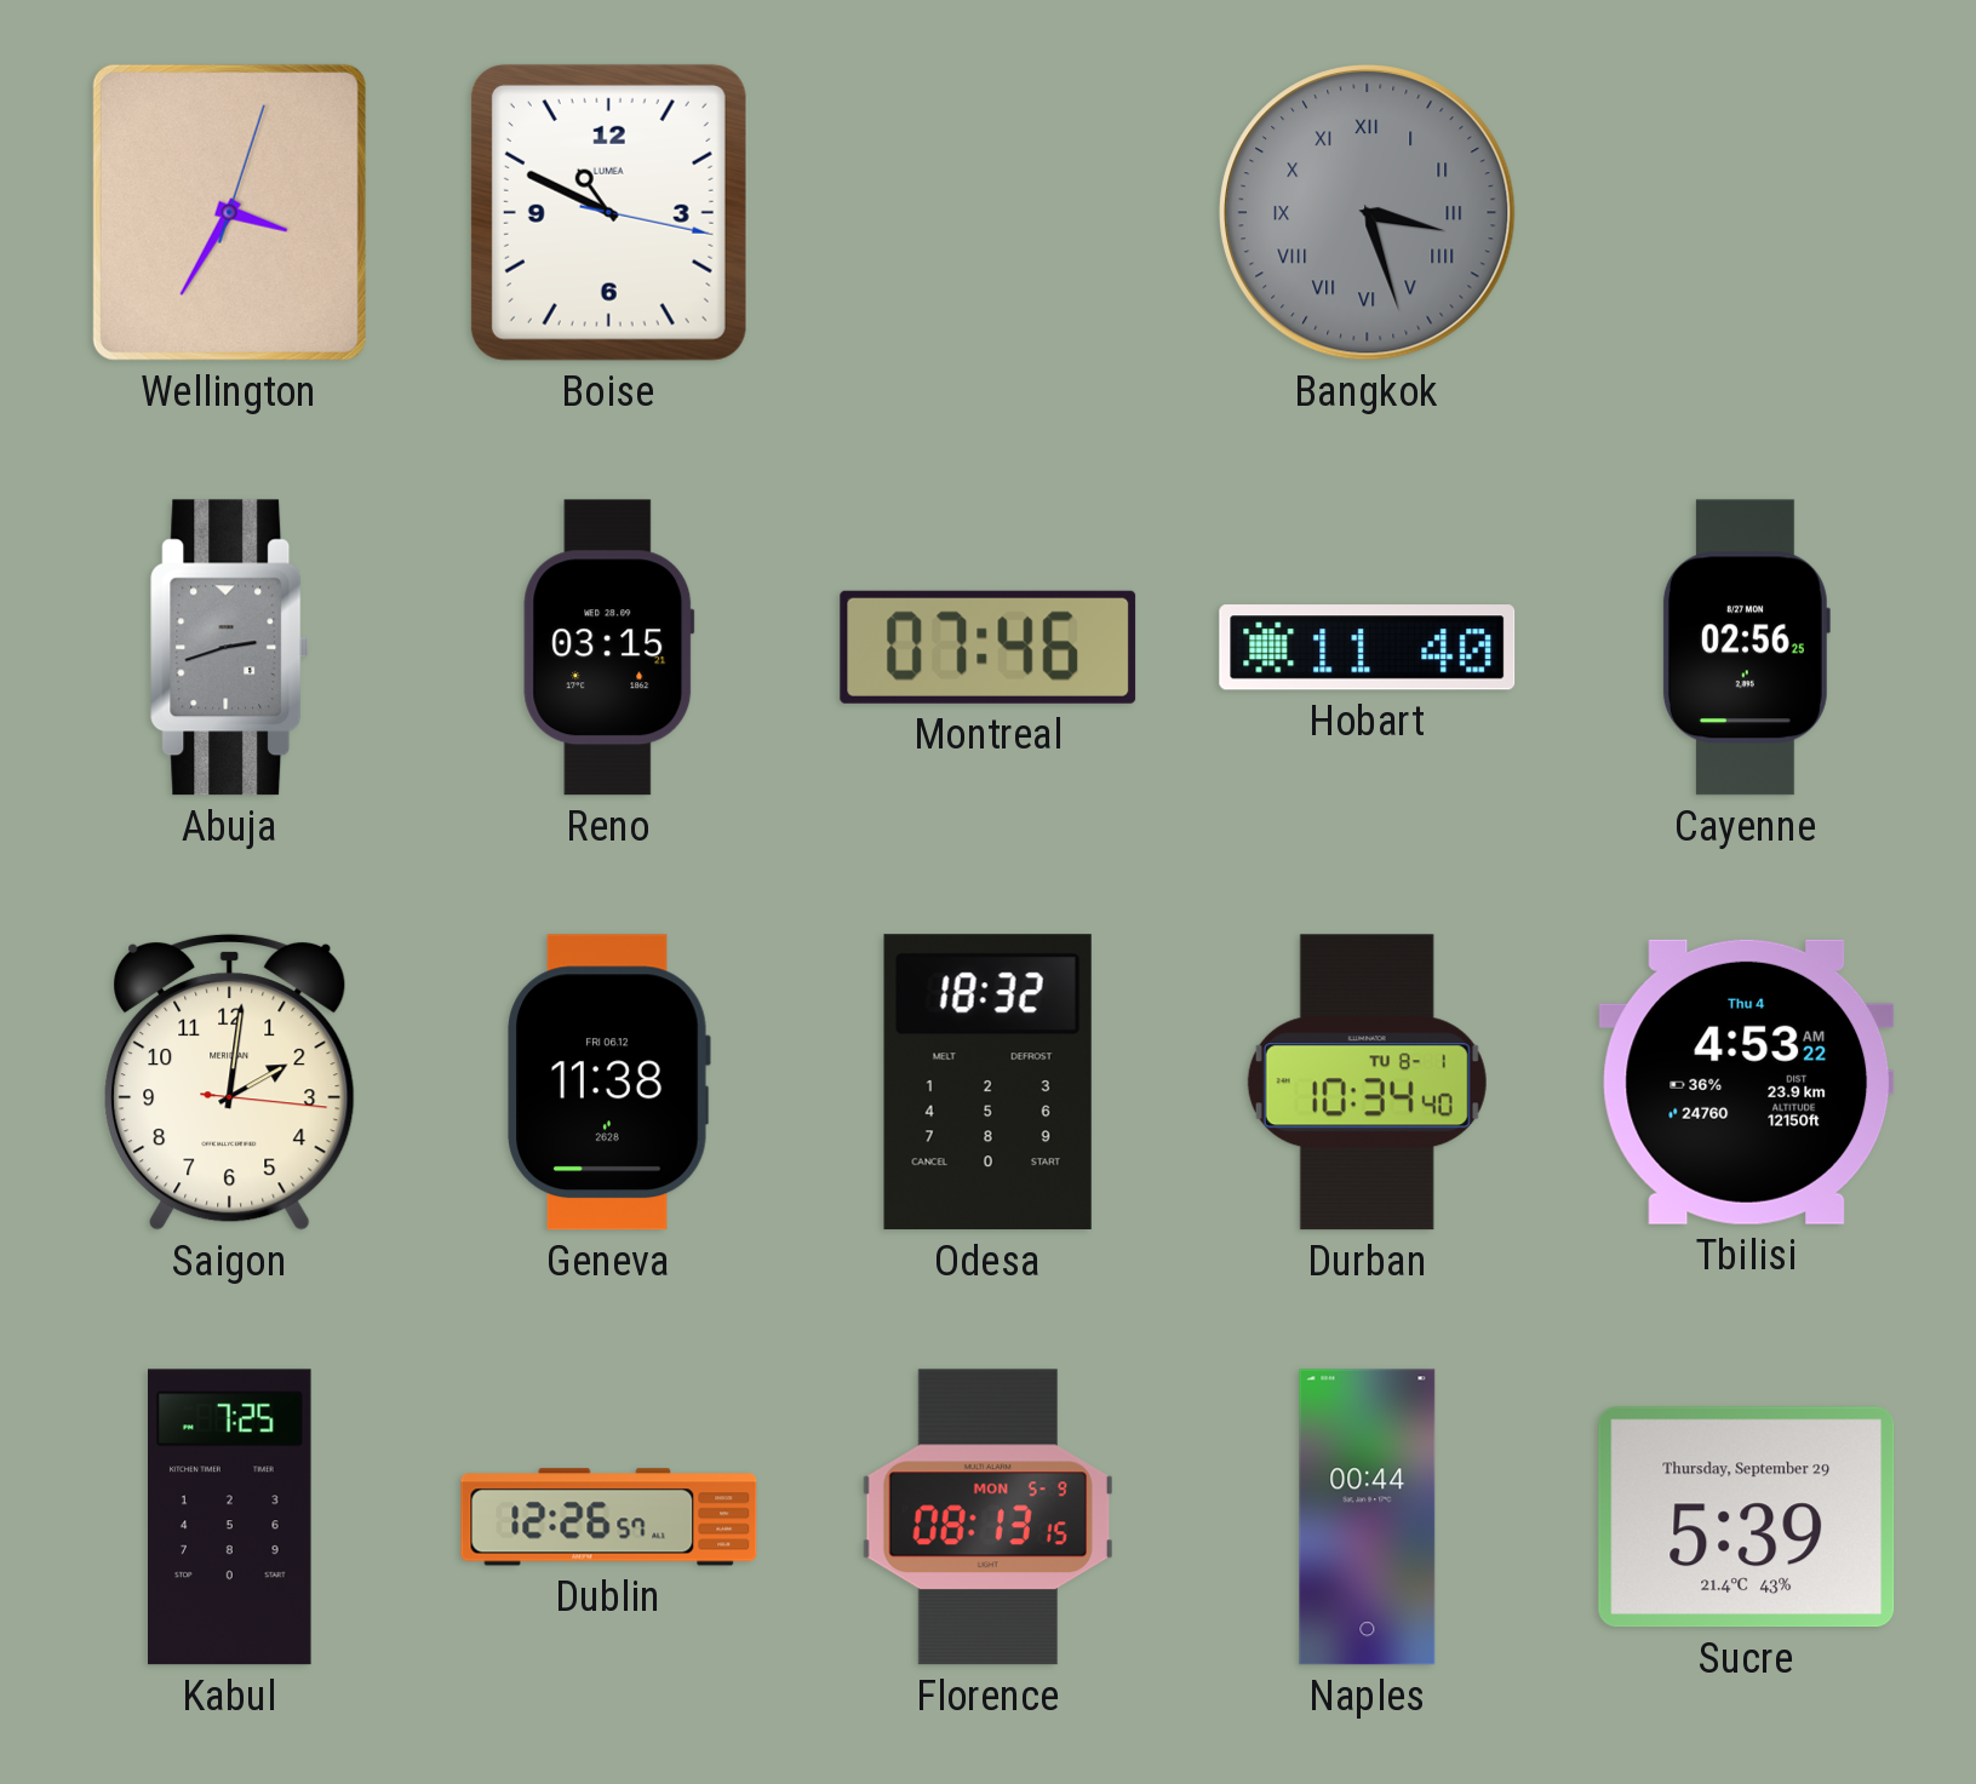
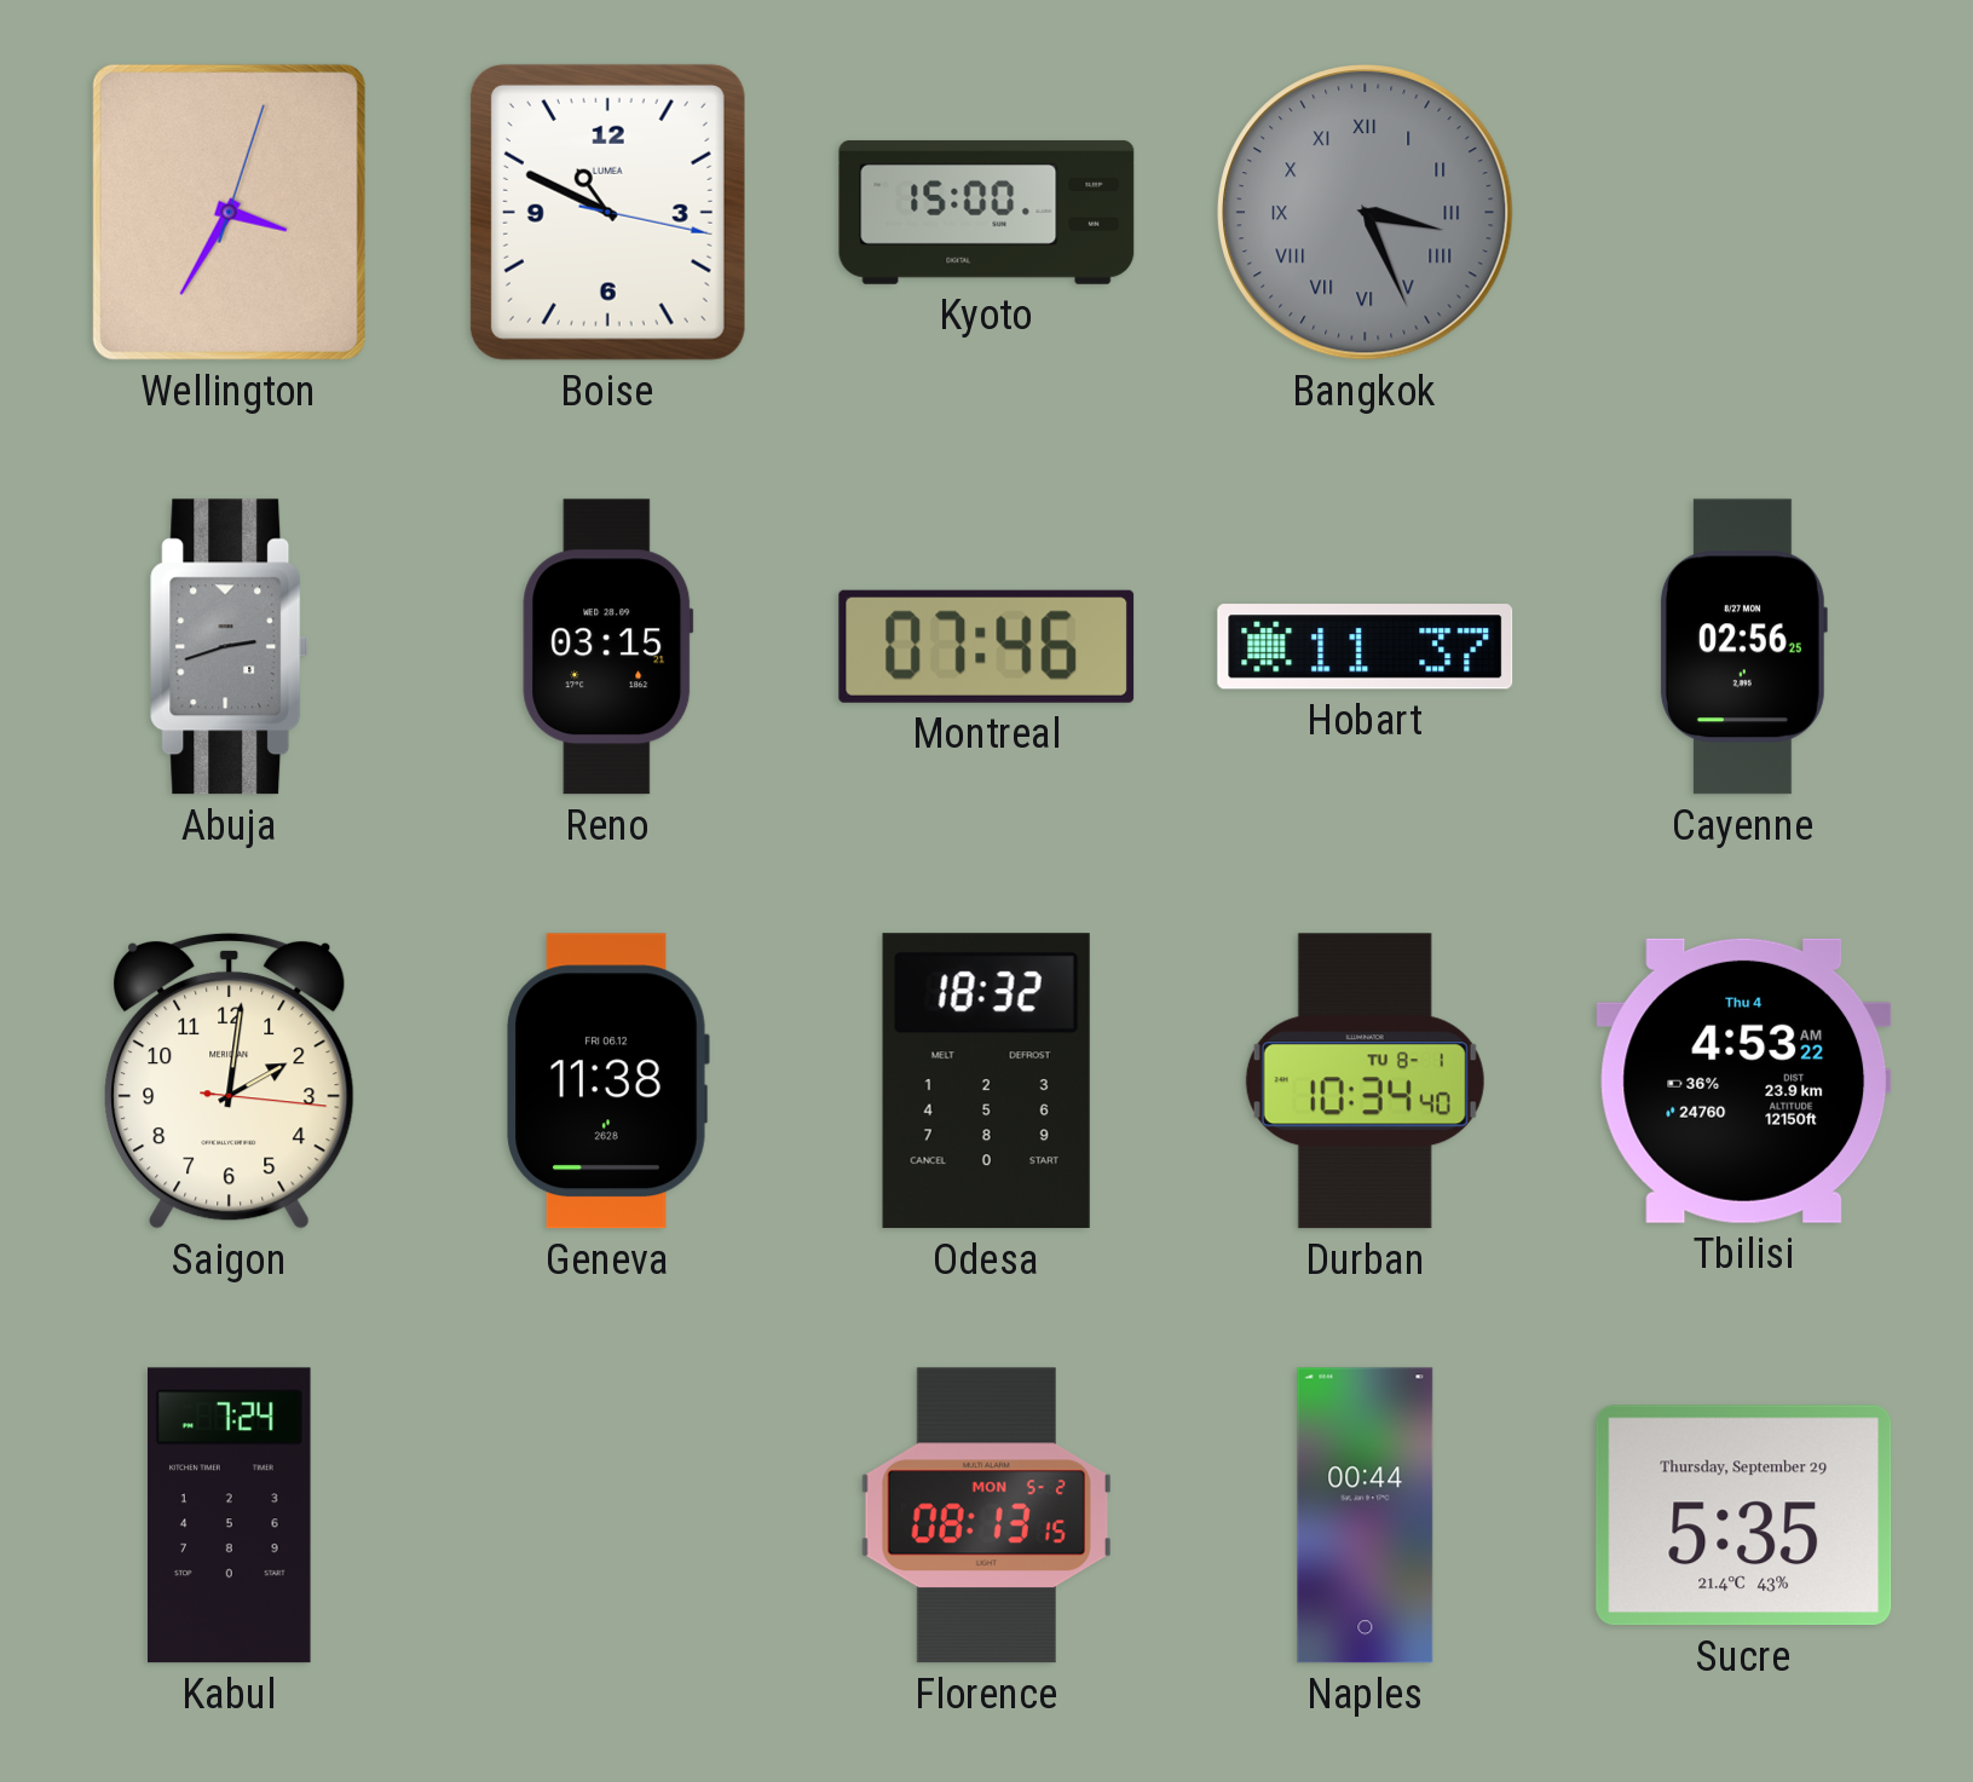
Kyoto: none -> 15:00
Bangkok: 3:27 -> 3:26
Hobart: 11:40 -> 11:37
Kabul: 7:25 -> 7:24
Dublin: 12:26 -> none
Florence date: MON 5-9 -> MON 5-2
Sucre: 5:39 -> 5:35
